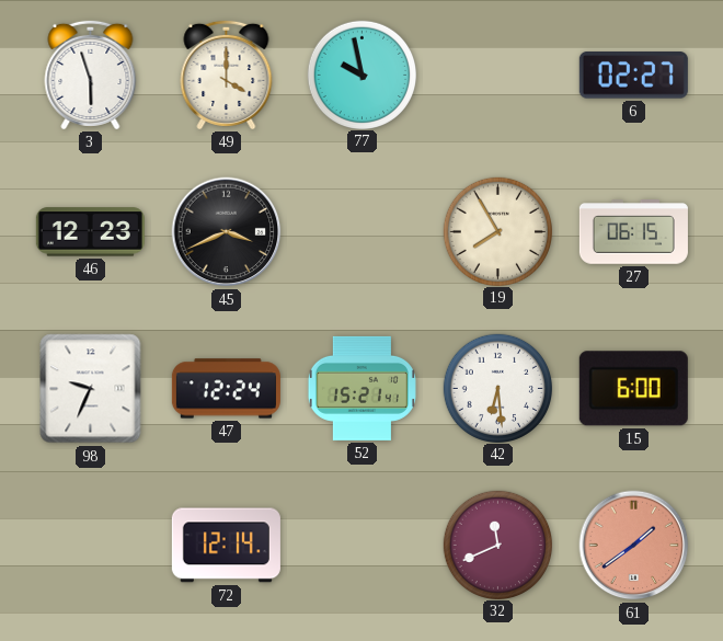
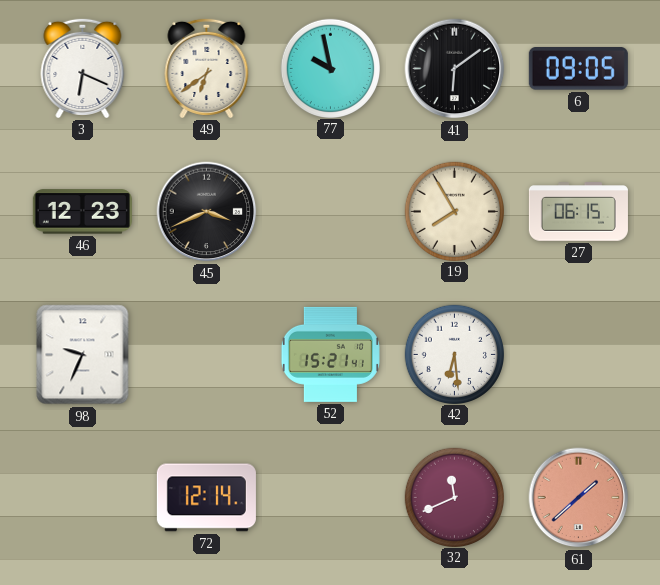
3: 5:57 -> 6:19
49: 4:00 -> 6:39
41: none -> 6:09
6: 02:27 -> 09:05
47: 12:24 -> none
15: 6:00 -> none
61: 1:39 -> 1:38
